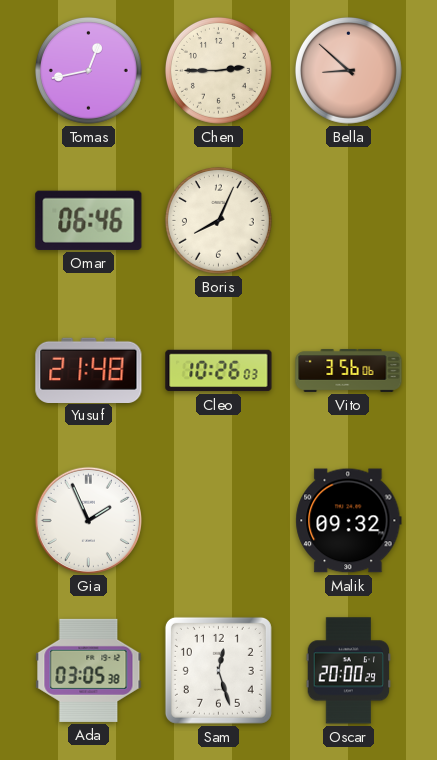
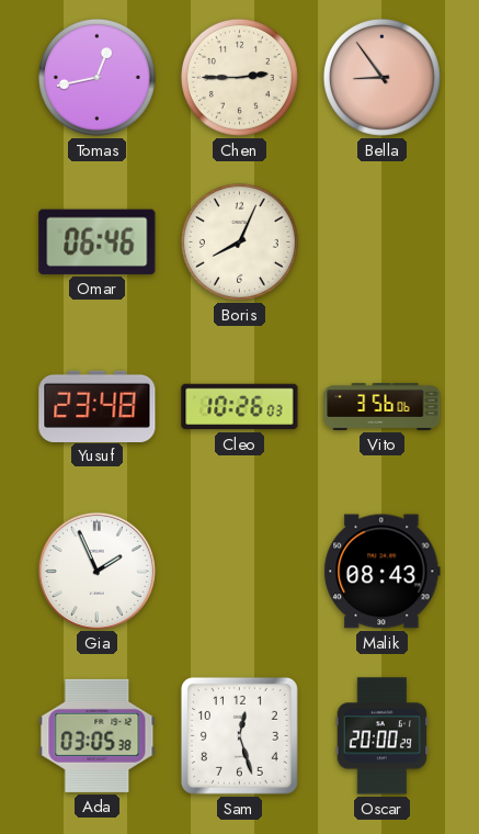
Bella: 8:52 -> 8:54
Yusuf: 21:48 -> 23:48
Malik: 09:32 -> 08:43
